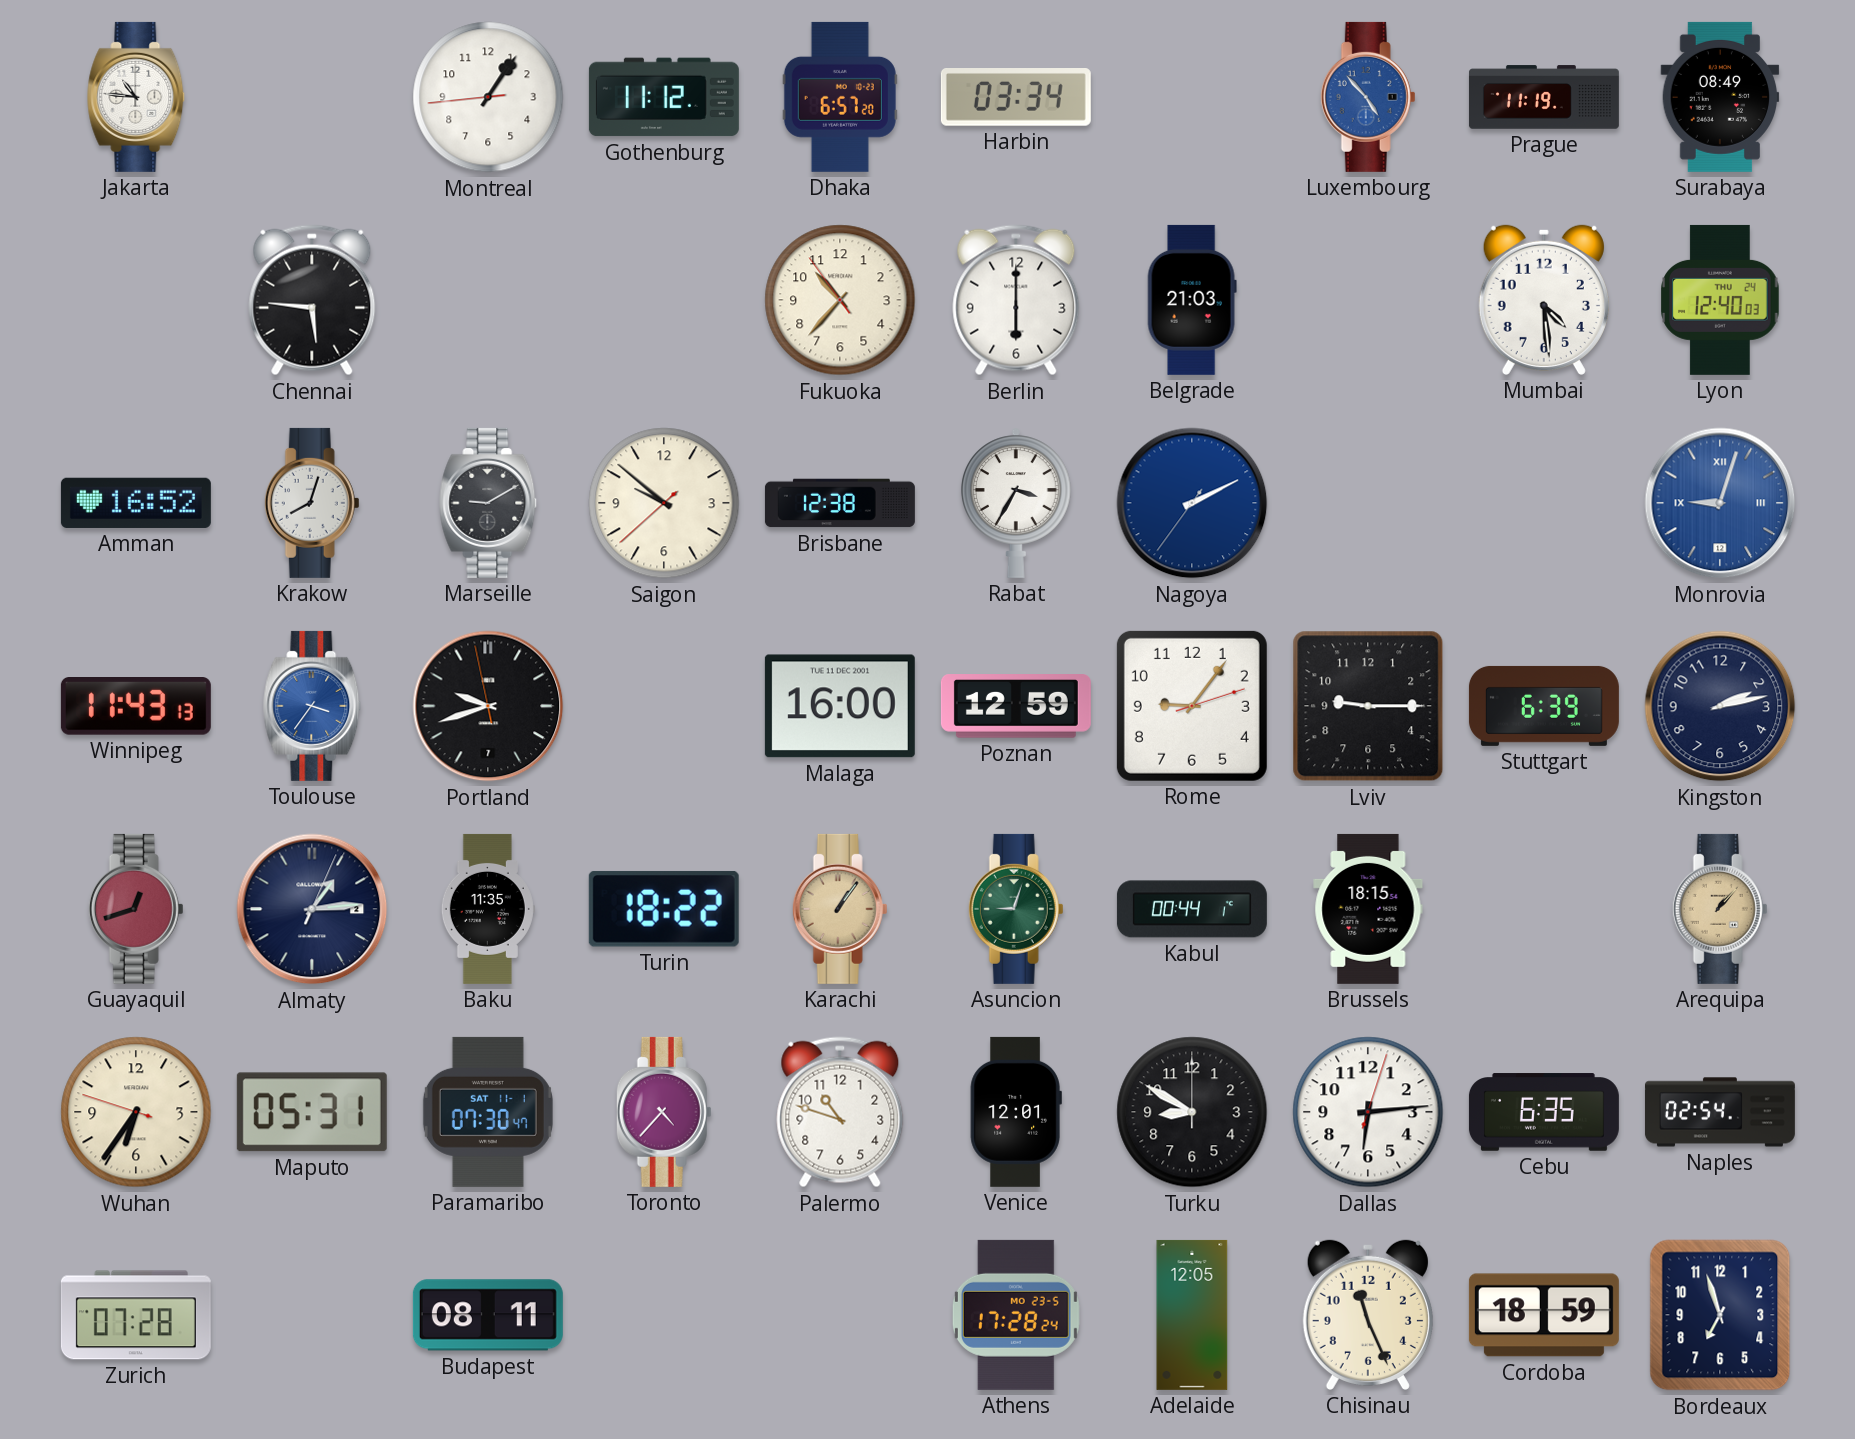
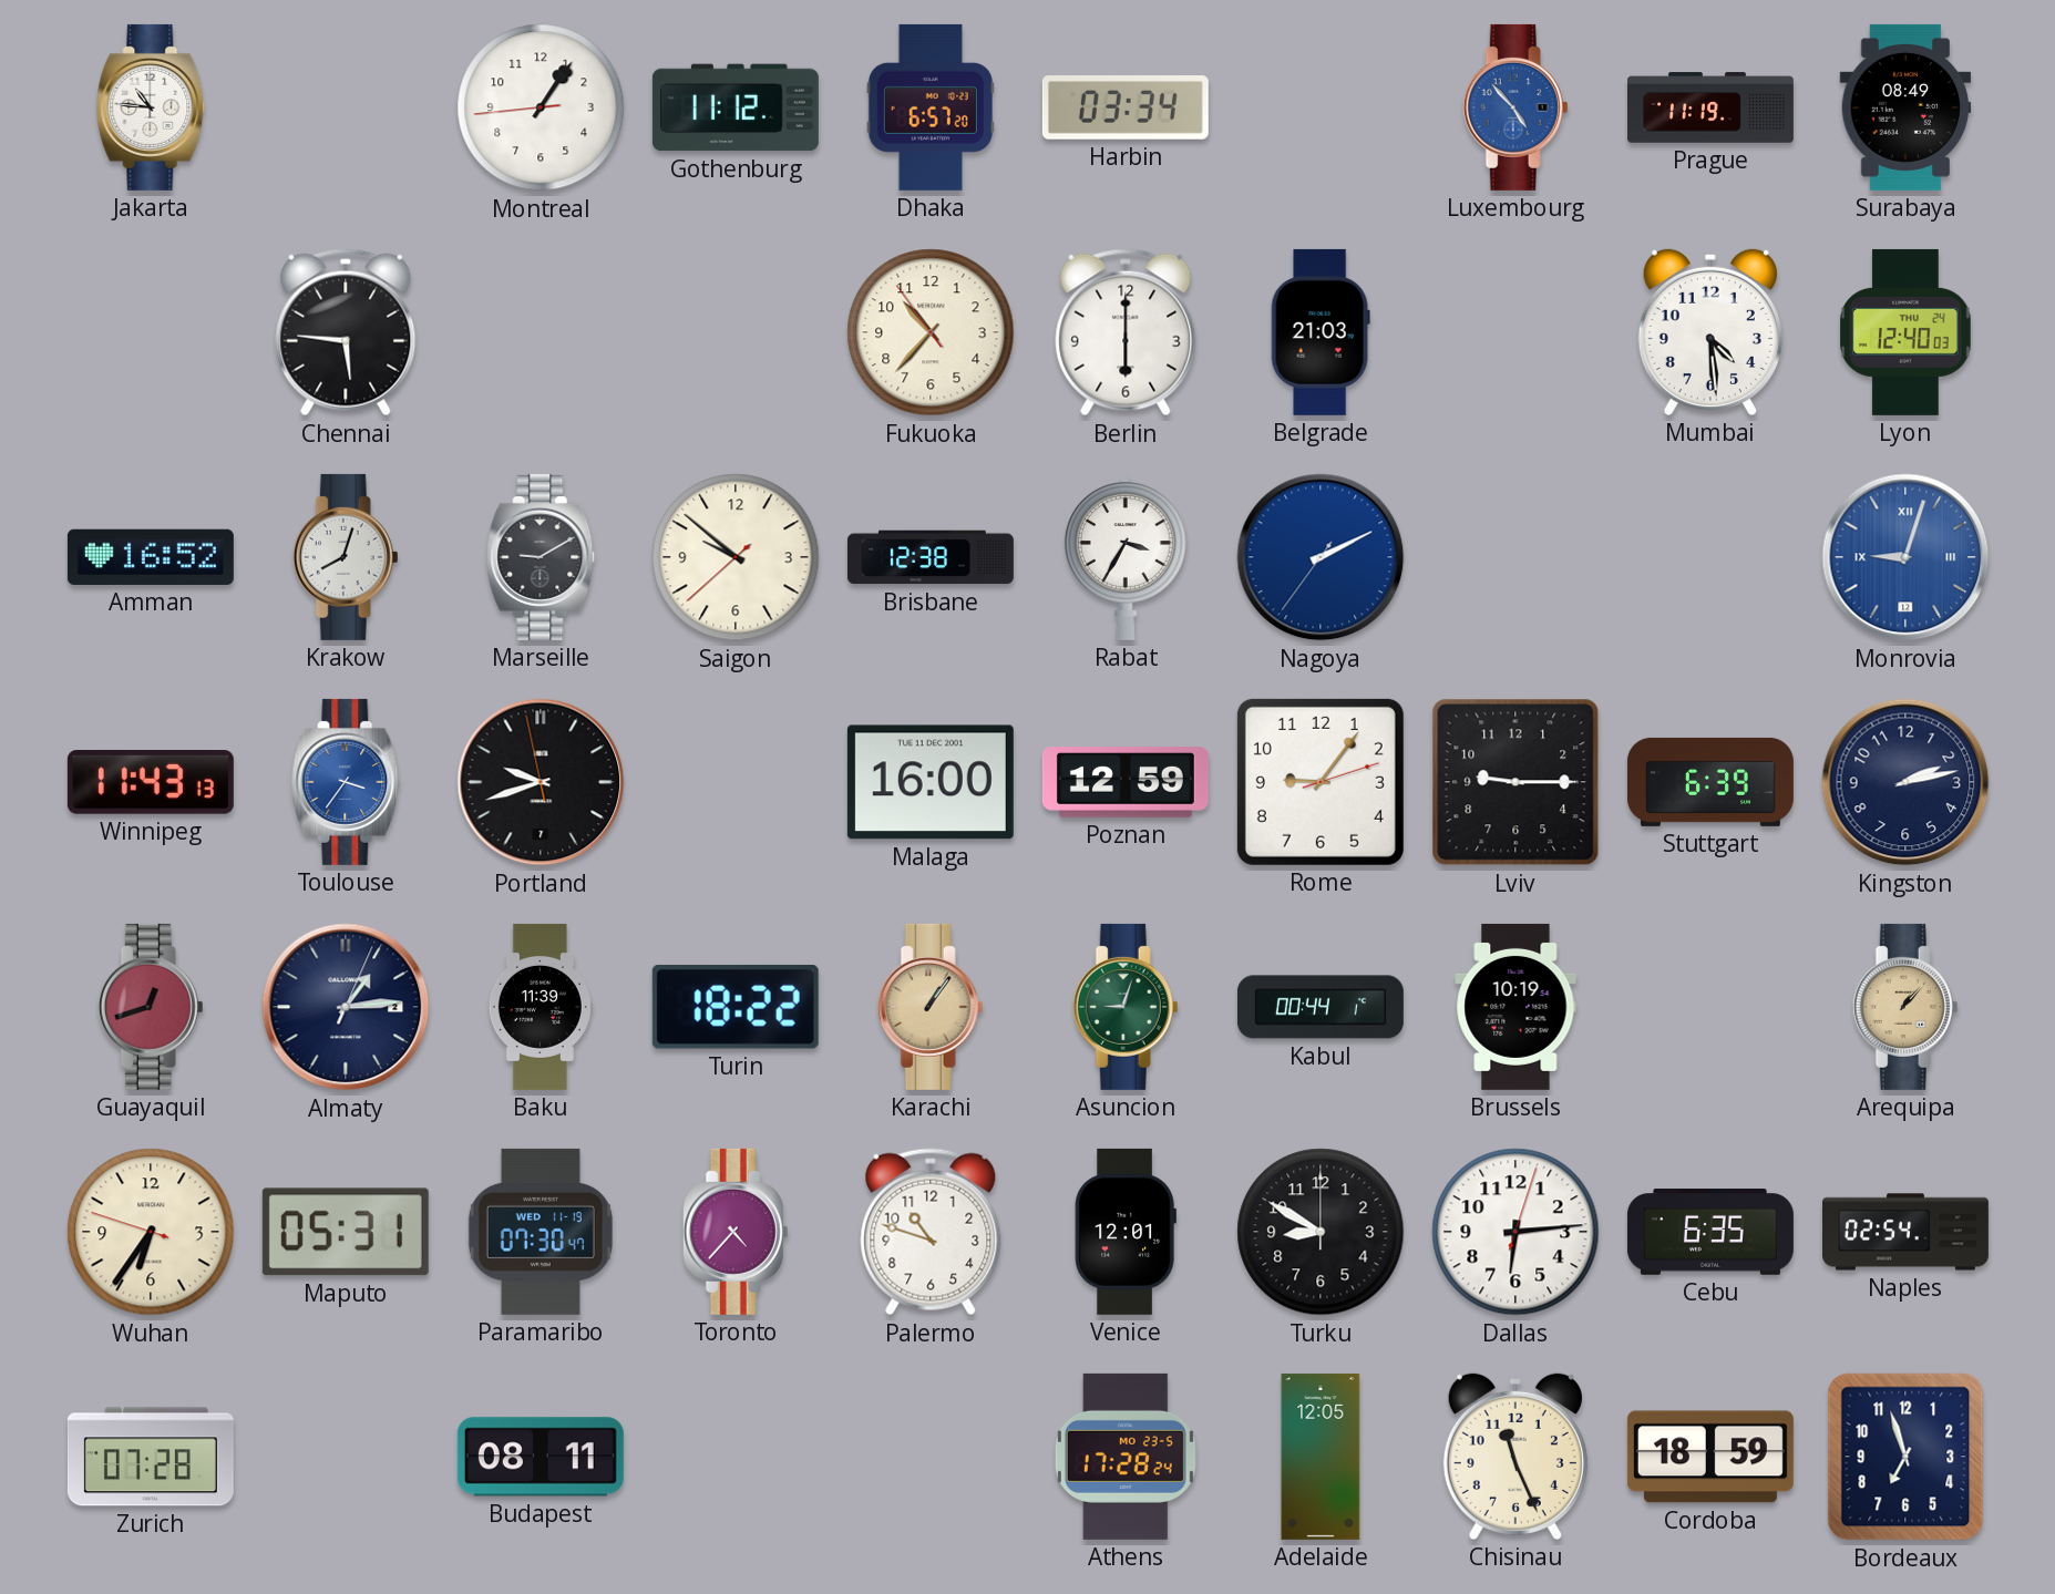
Baku: 11:35 -> 11:39
Brussels: 18:15 -> 10:19
Paramaribo date: SAT 11-1 -> WED 11-19
